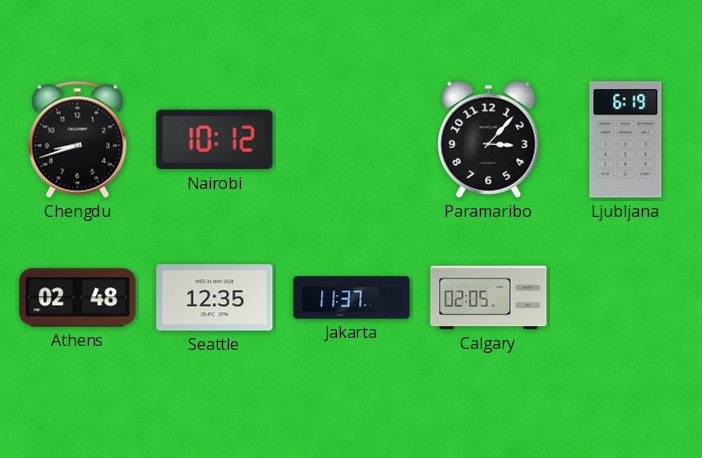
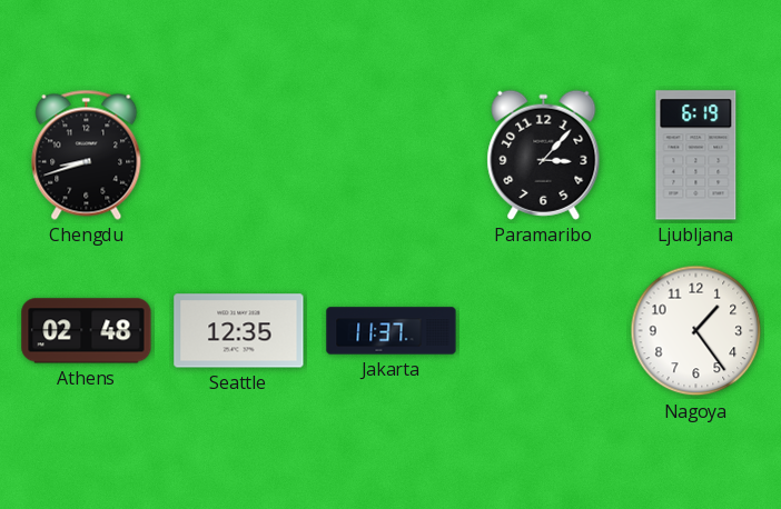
Nairobi: 10:12 -> none
Calgary: 02:05 -> none
Nagoya: none -> 1:24
